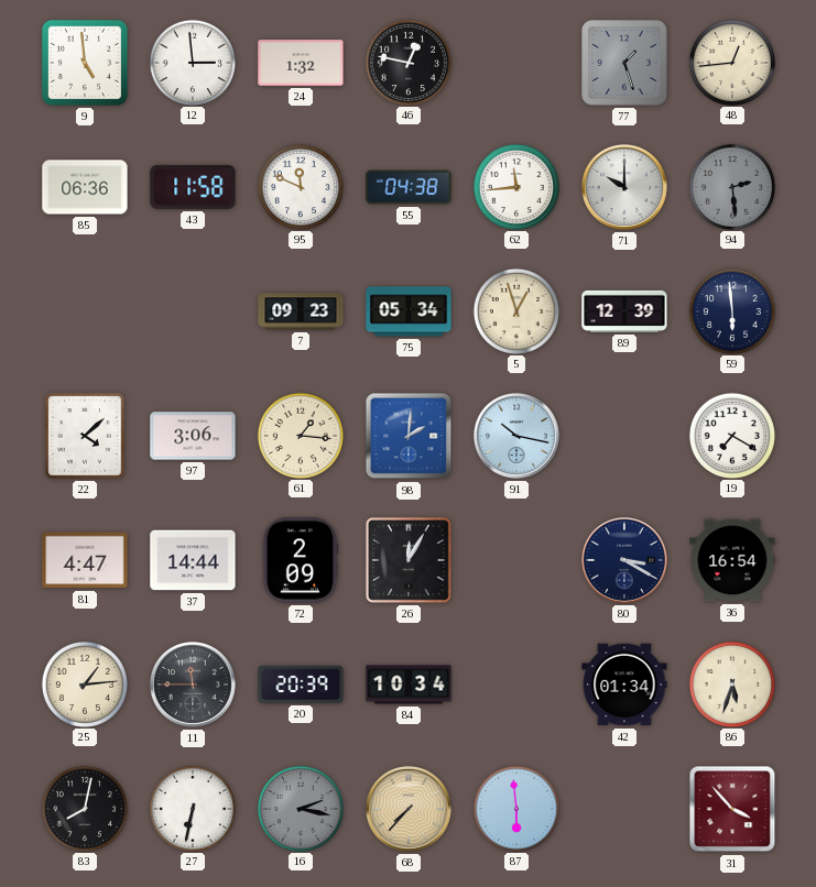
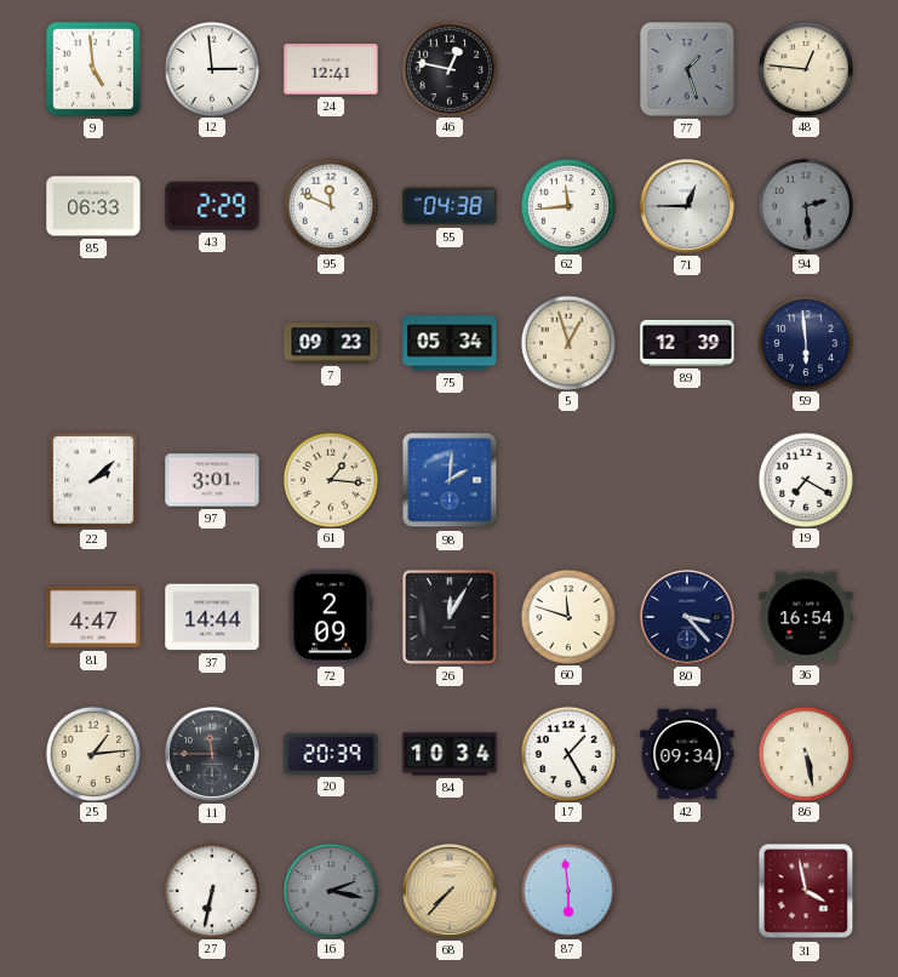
24: 1:32 -> 12:41
48: 12:44 -> 12:46
85: 06:36 -> 06:33
43: 11:58 -> 2:29
71: 10:00 -> 12:45
22: 4:08 -> 2:08
97: 3:06 -> 3:01
91: 10:17 -> none
60: none -> 11:48
80: 3:20 -> 3:23
17: none -> 1:25
42: 01:34 -> 09:34
86: 5:33 -> 5:28
83: 8:02 -> none
31: 3:53 -> 3:58
